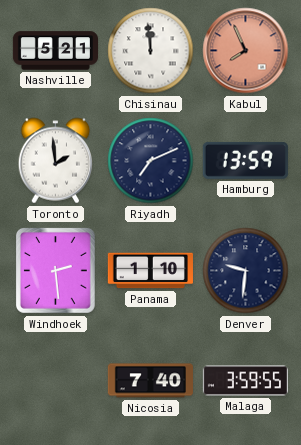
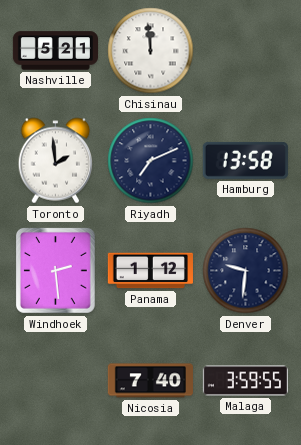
Kabul: 7:56 -> none
Hamburg: 13:59 -> 13:58
Panama: 1:10 -> 1:12
